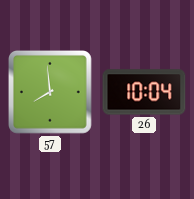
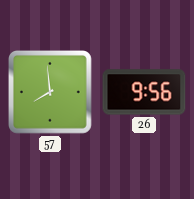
26: 10:04 -> 9:56
